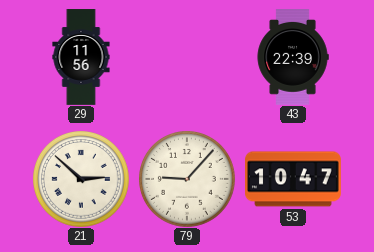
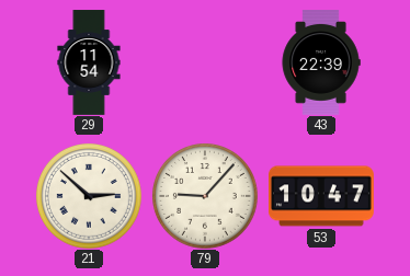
29: 11:56 -> 11:54
